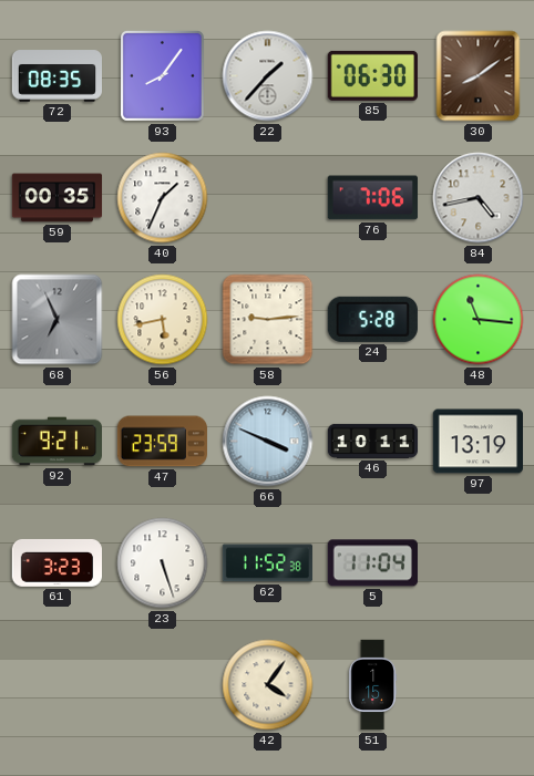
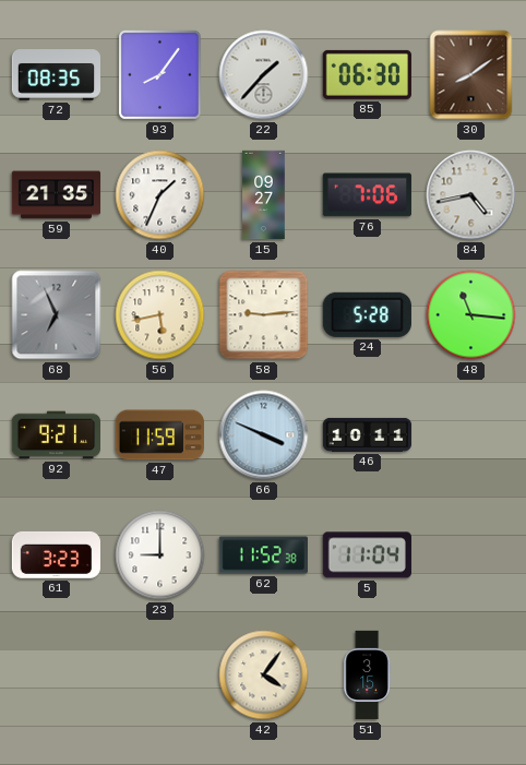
59: 00:35 -> 21:35
15: none -> 09:27
47: 23:59 -> 11:59
97: 13:19 -> none
23: 5:27 -> 9:00
51: 1:15 -> 3:15
